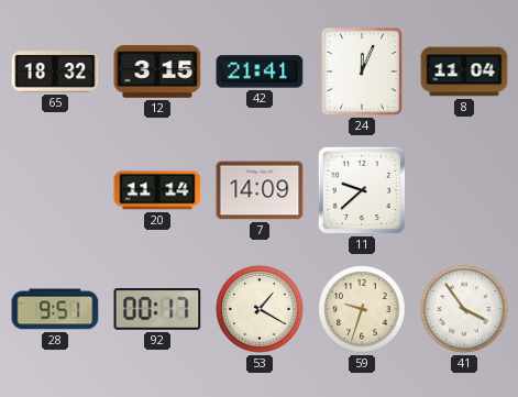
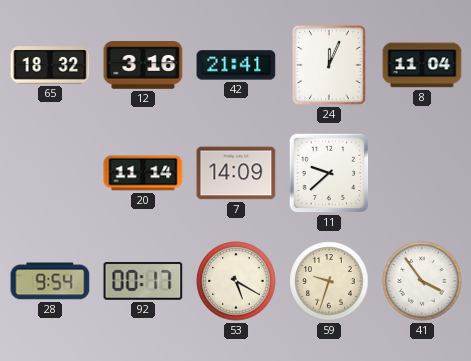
12: 3:15 -> 3:16
28: 9:51 -> 9:54
53: 1:20 -> 5:20
